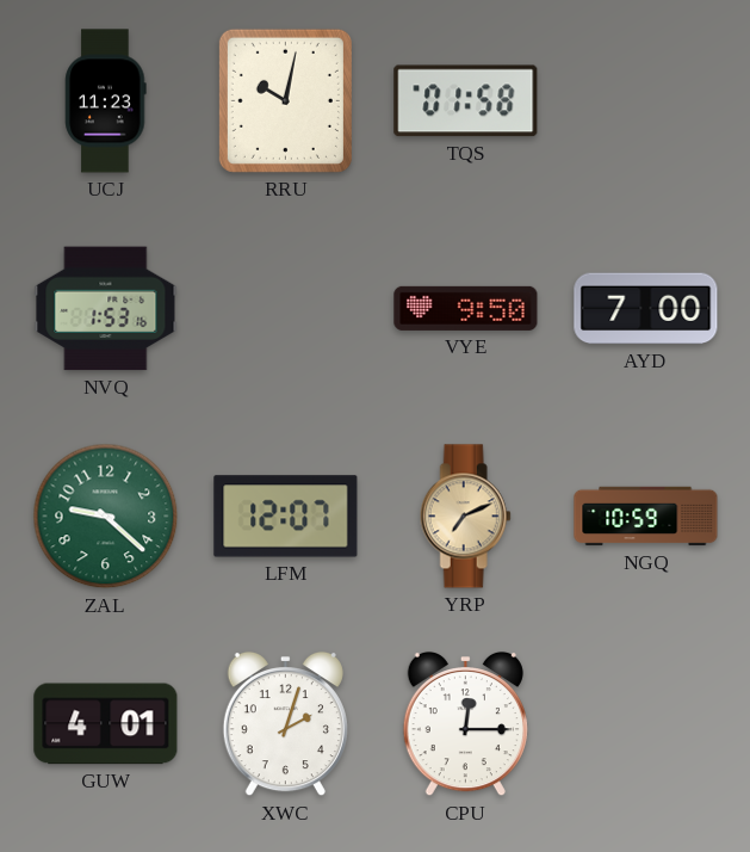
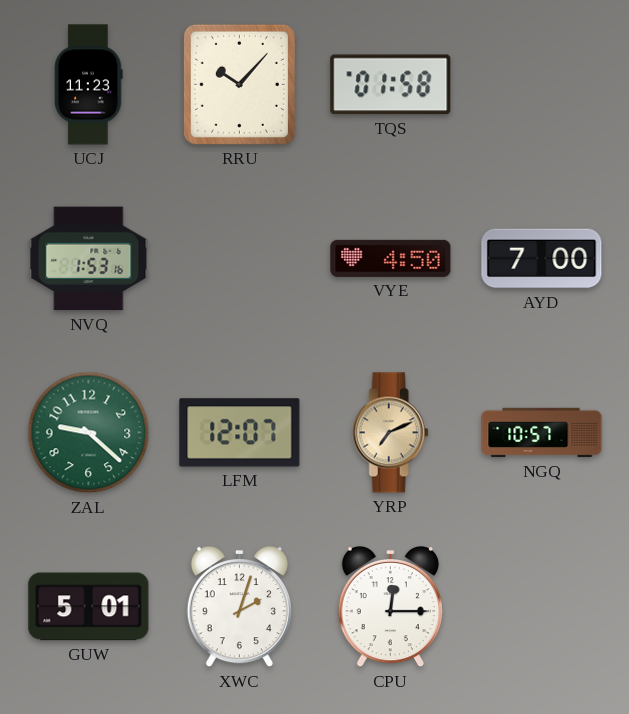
RRU: 10:02 -> 10:07
VYE: 9:50 -> 4:50
NGQ: 10:59 -> 10:57
GUW: 4:01 -> 5:01
